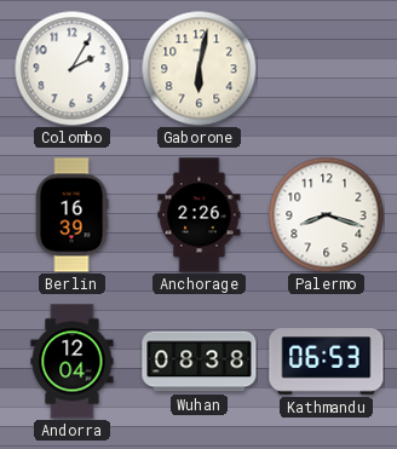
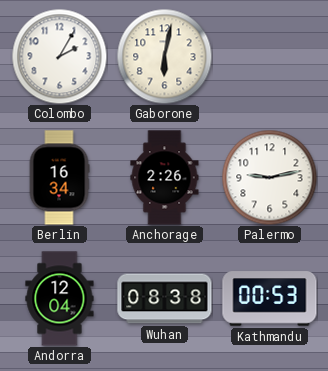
Berlin: 16:39 -> 16:34
Palermo: 8:18 -> 9:13
Kathmandu: 06:53 -> 00:53
